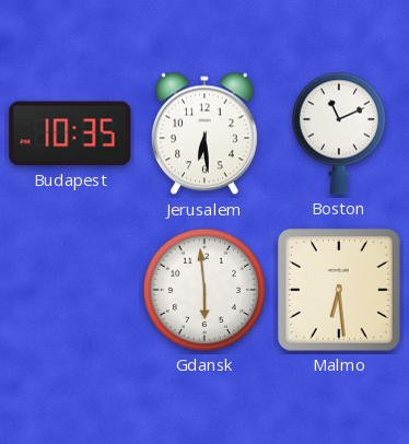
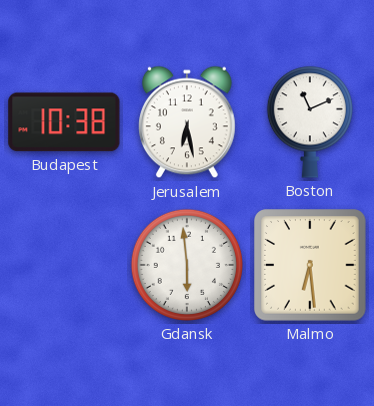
Budapest: 10:35 -> 10:38
Jerusalem: 6:29 -> 6:28
